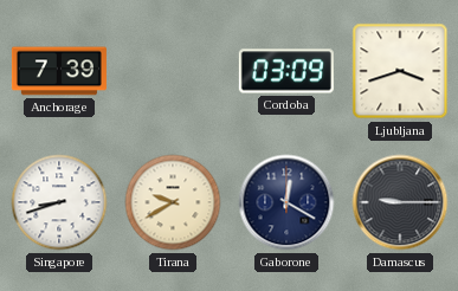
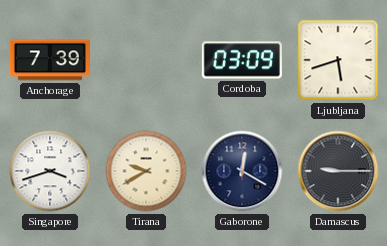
Ljubljana: 3:42 -> 5:42
Singapore: 8:42 -> 3:42
